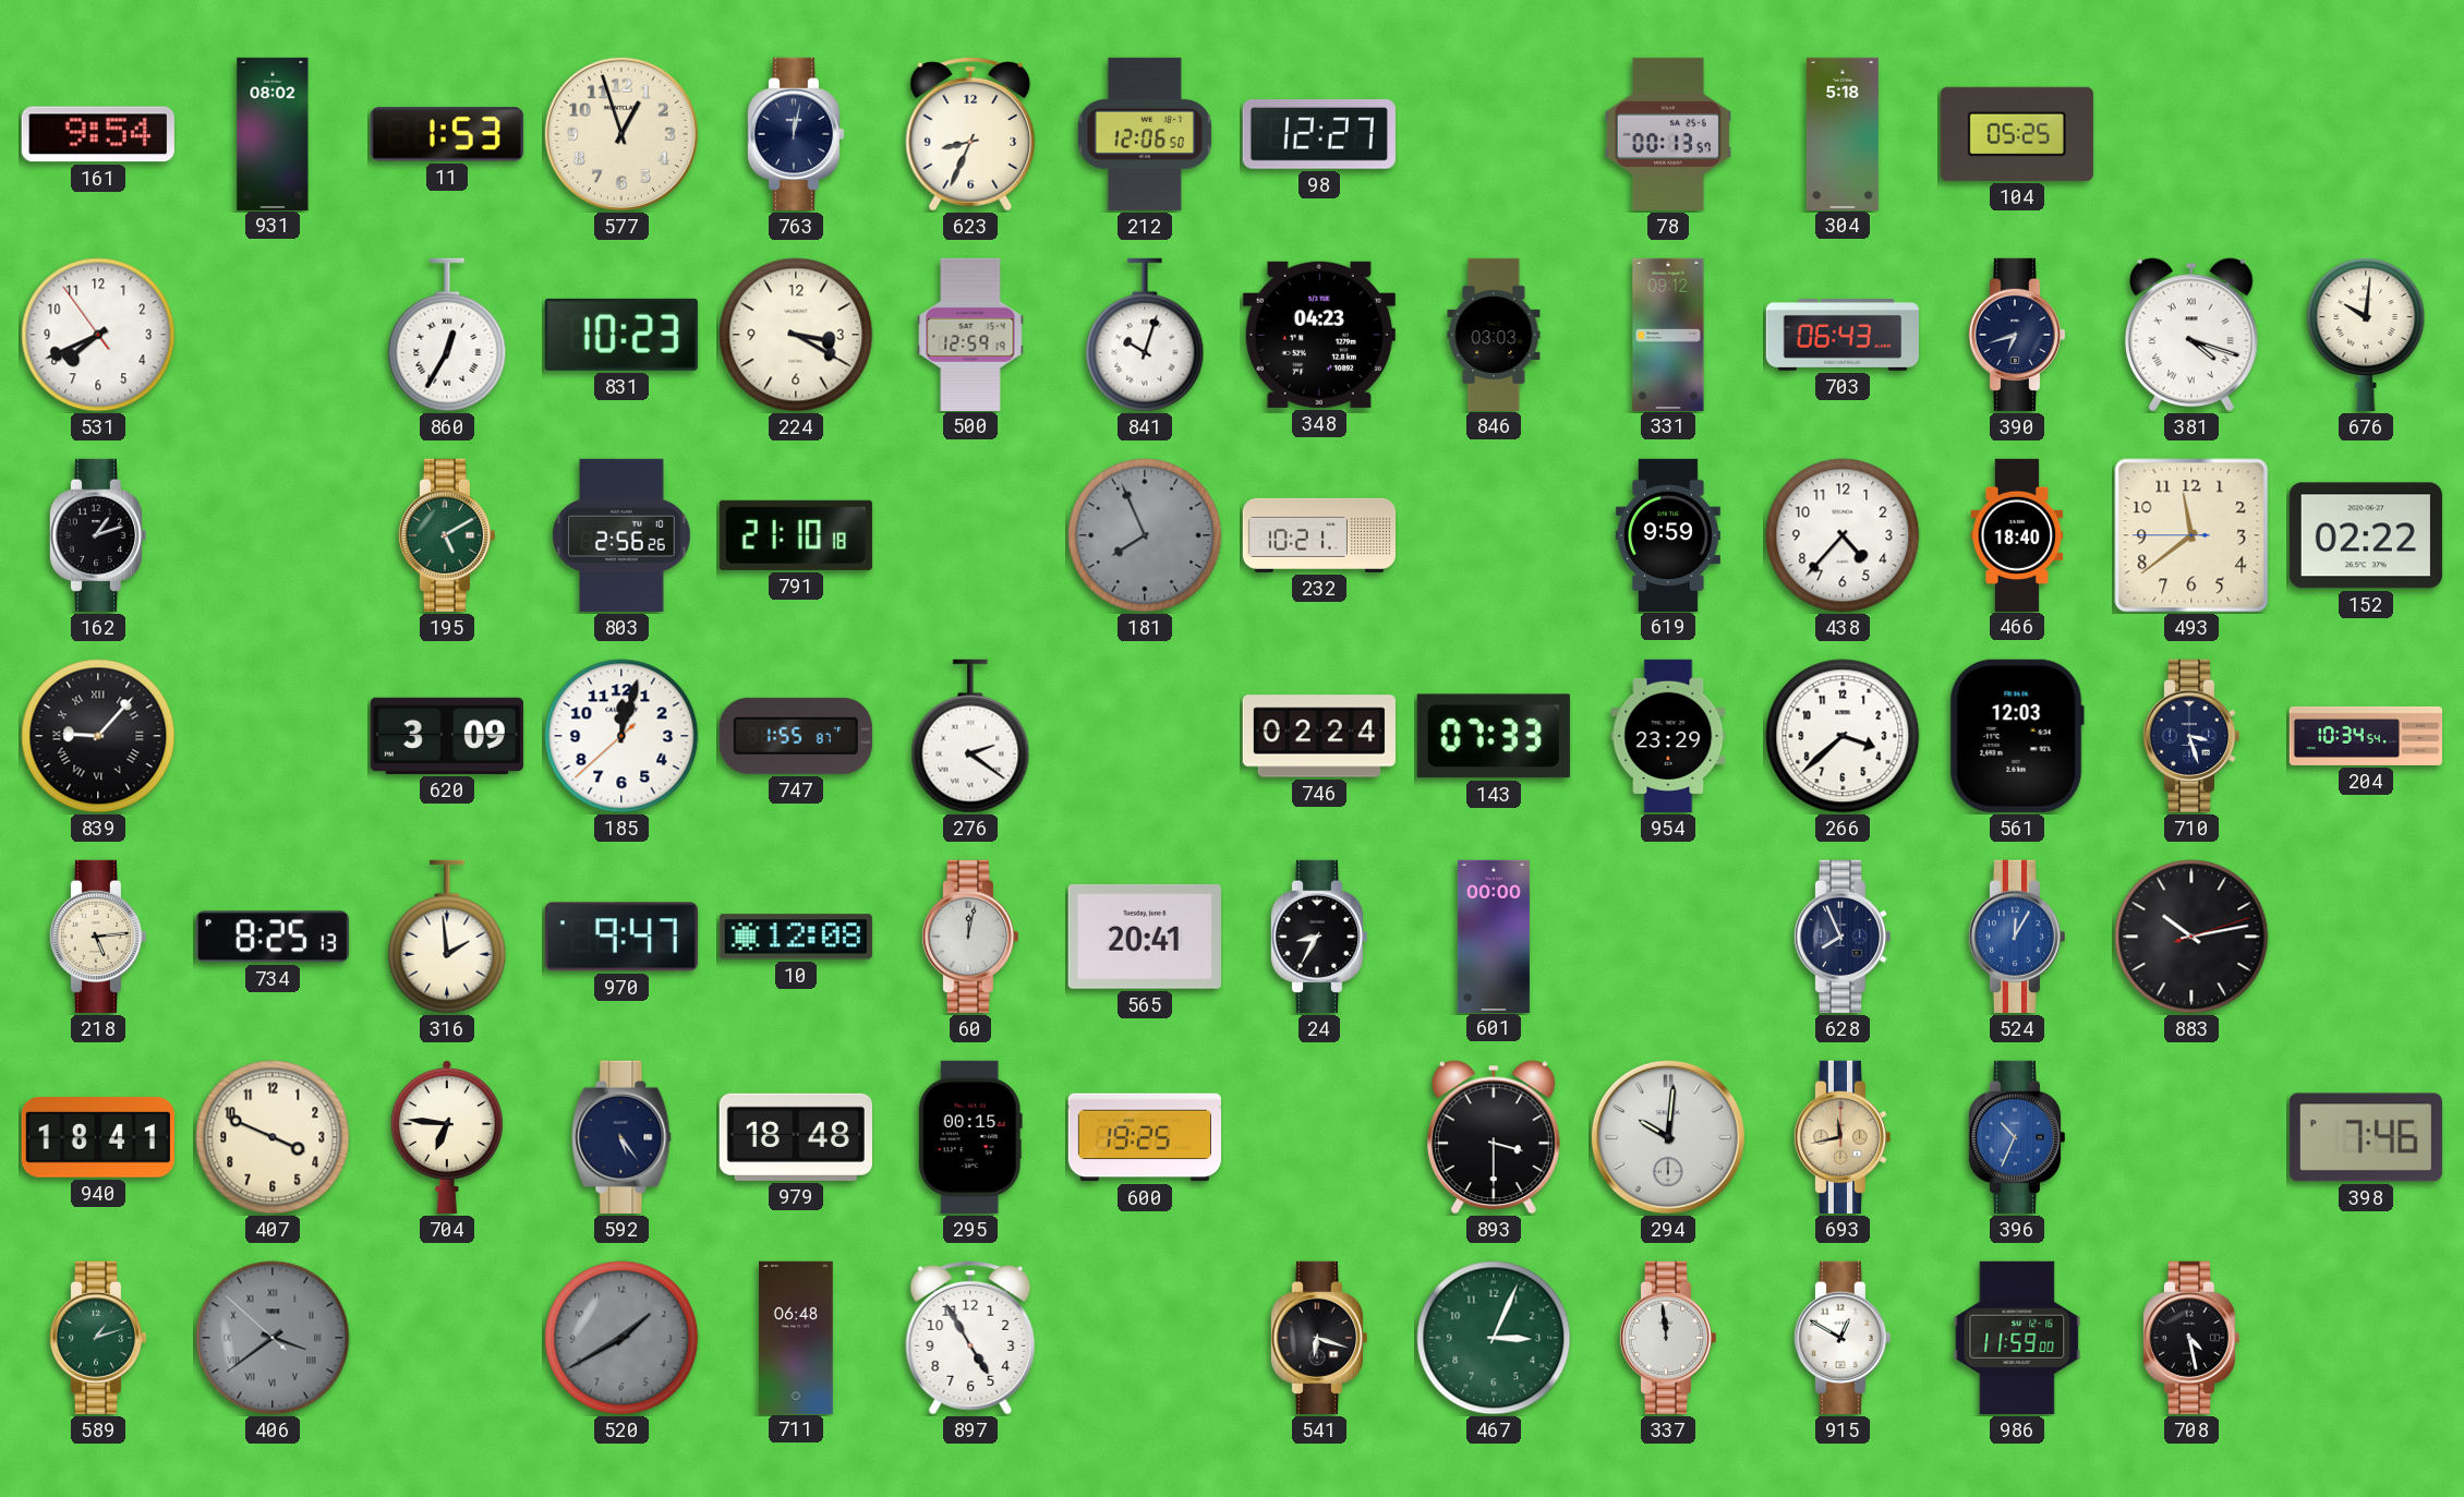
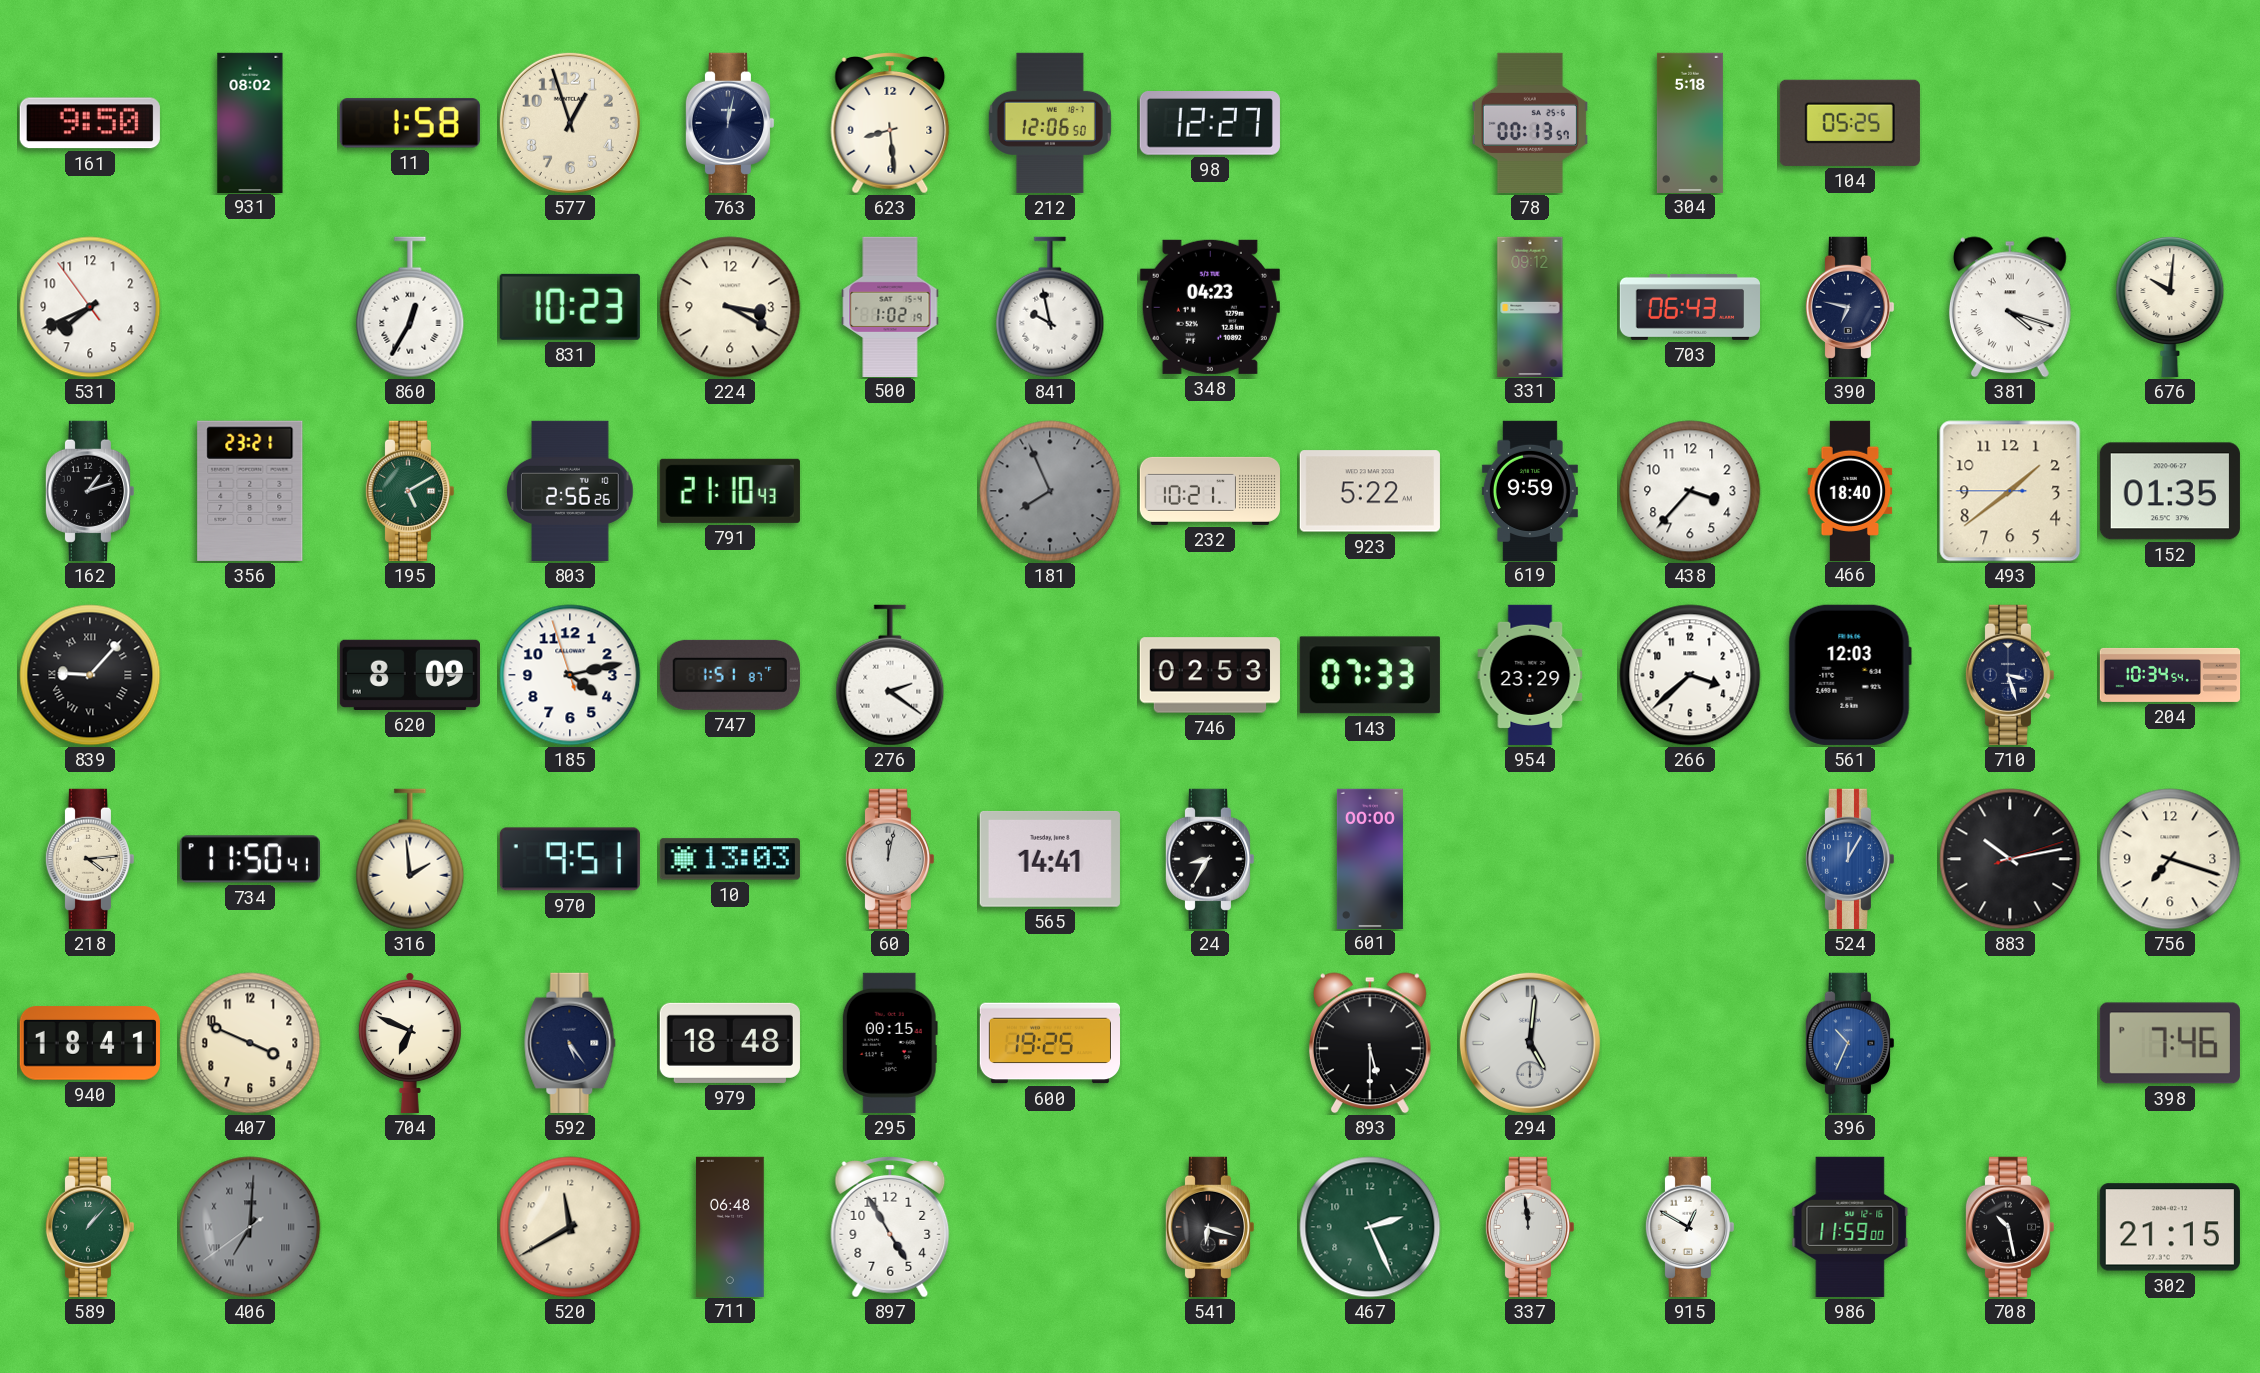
161: 9:54 -> 9:50
11: 1:53 -> 1:58
623: 8:34 -> 8:29
500: 12:59 -> 1:02
841: 10:03 -> 9:58
846: 03:03 -> none
390: 6:42 -> 6:47
356: none -> 23:21
791: 21:10:18 -> 21:10:43
923: none -> 5:22
438: 4:37 -> 3:37
493: 11:38 -> 1:38
152: 02:22 -> 01:35
620: 3:09 -> 8:09
185: 12:02 -> 4:12
747: 1:55 -> 1:51
746: 02:24 -> 02:53
218: 5:14 -> 4:14
734: 8:25 -> 11:50
970: 9:47 -> 9:51
10: 12:08 -> 13:03
565: 20:41 -> 14:41
628: 7:56 -> none
756: none -> 7:18
704: 6:46 -> 6:49
893: 3:30 -> 5:30
294: 10:01 -> 5:01
693: 11:43 -> none
589: 1:12 -> 1:07
406: 3:38 -> 7:00
520: 1:40 -> 11:40
520 dial: grey -> cream
467: 3:04 -> 2:26
708: 4:28 -> 10:28
302: none -> 21:15
